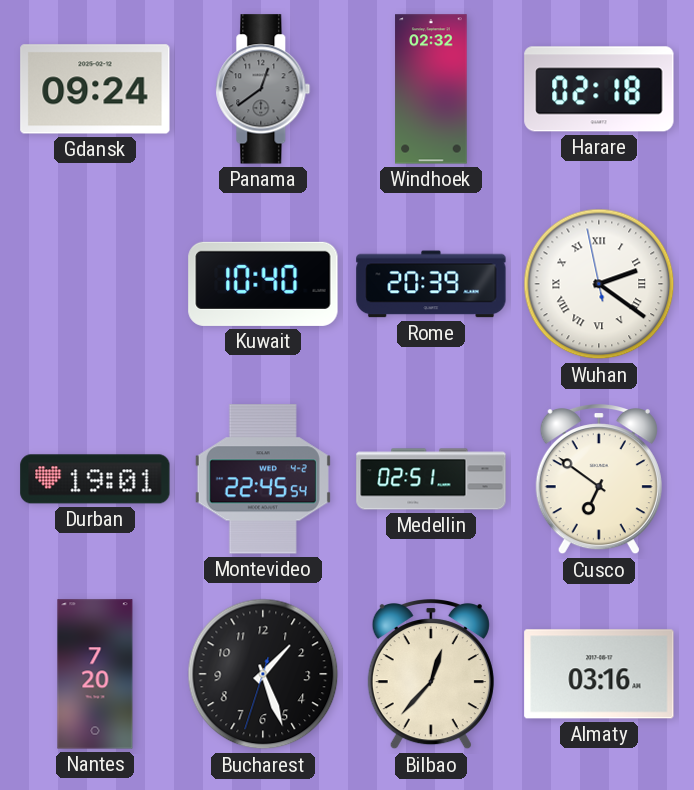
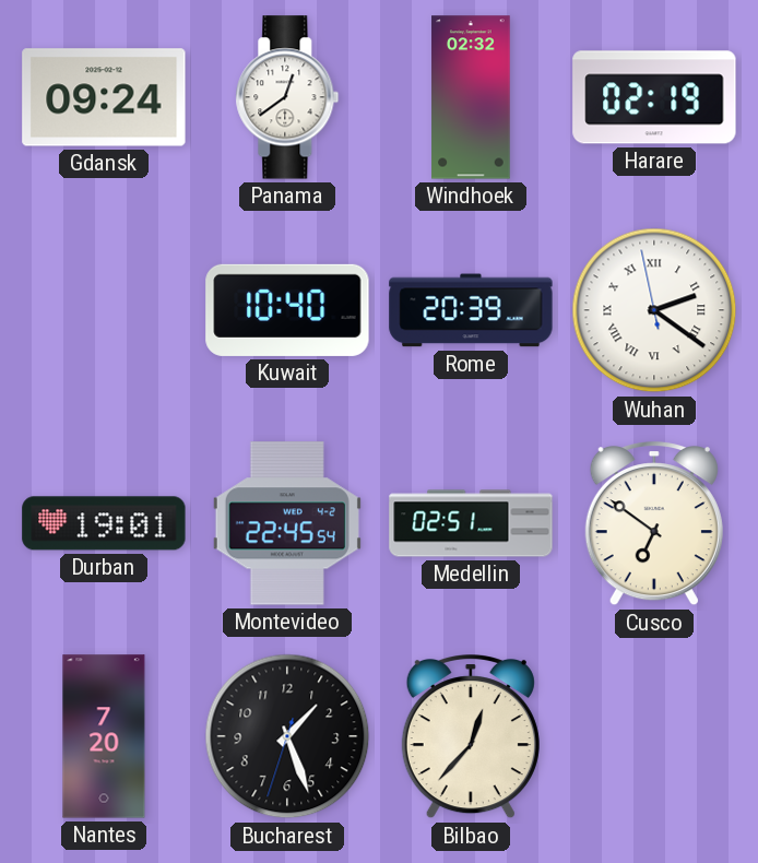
Panama dial: grey -> white
Harare: 02:18 -> 02:19
Almaty: 03:16 -> none
